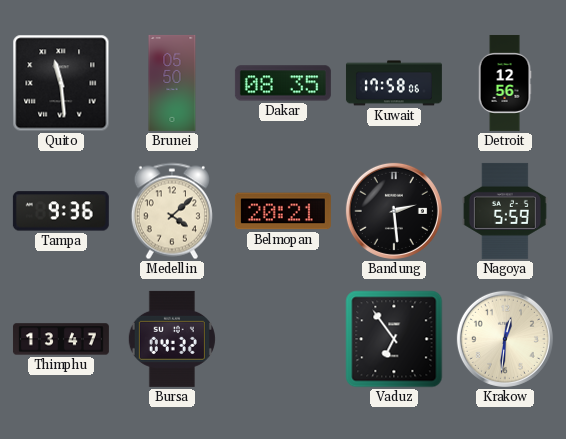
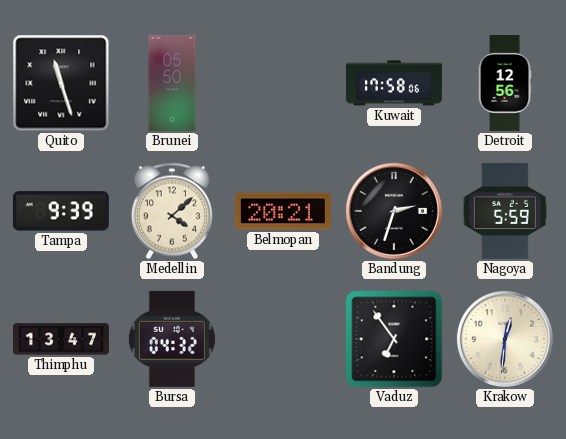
Quito: 11:29 -> 11:27
Dakar: 08:35 -> none
Tampa: 9:36 -> 9:39
Bandung: 2:29 -> 2:33
